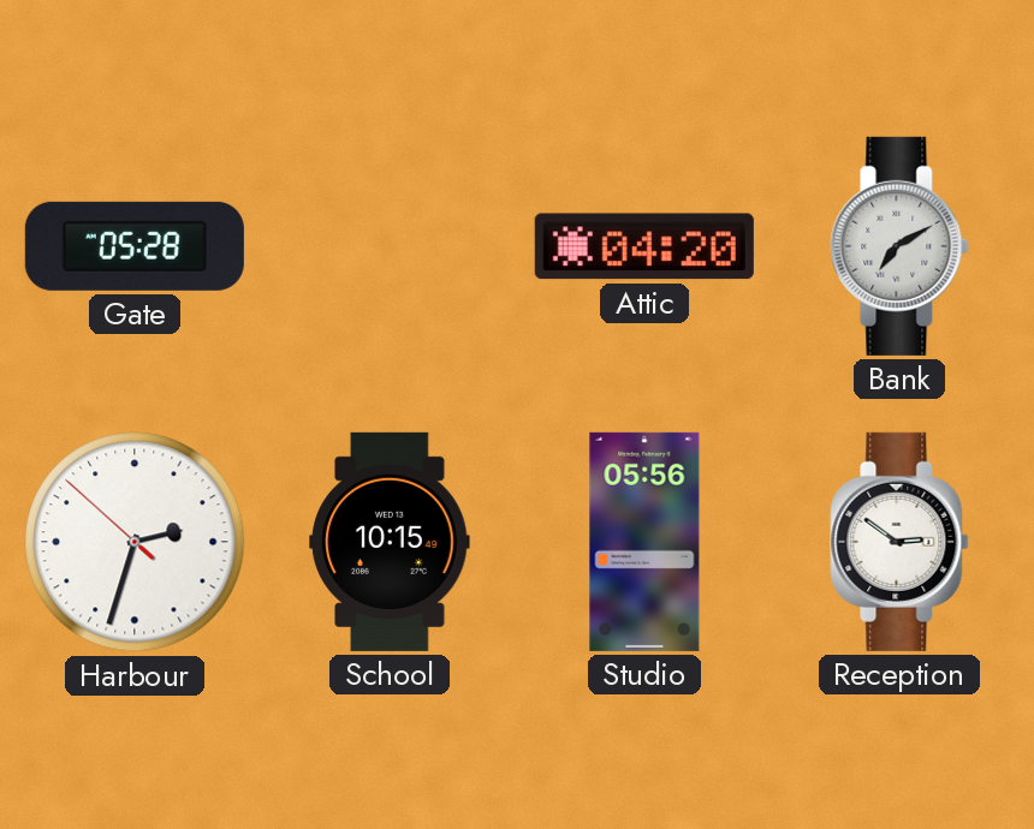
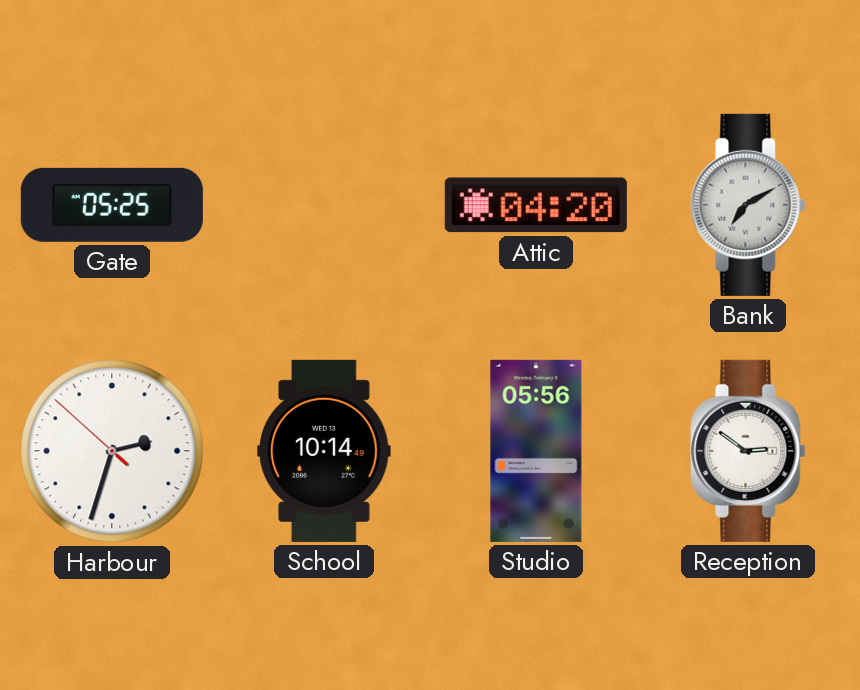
Gate: 05:28 -> 05:25
School: 10:15 -> 10:14
